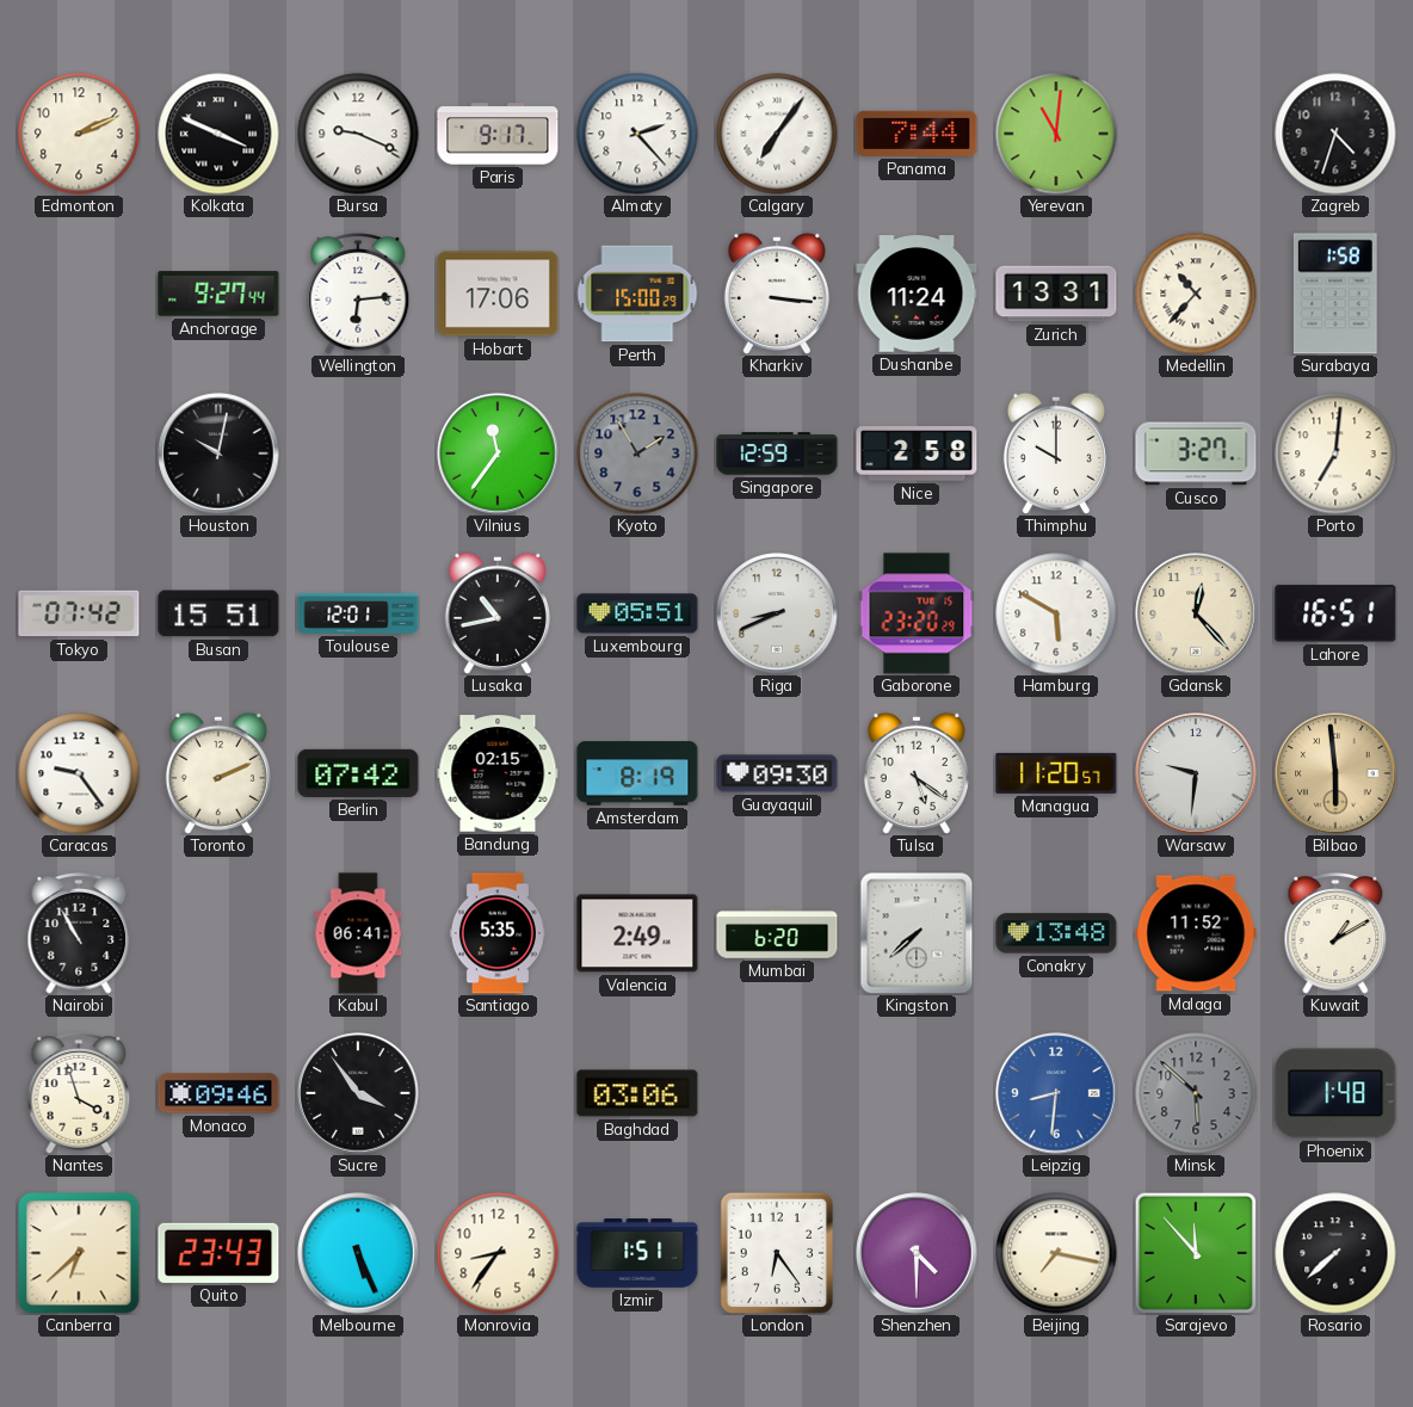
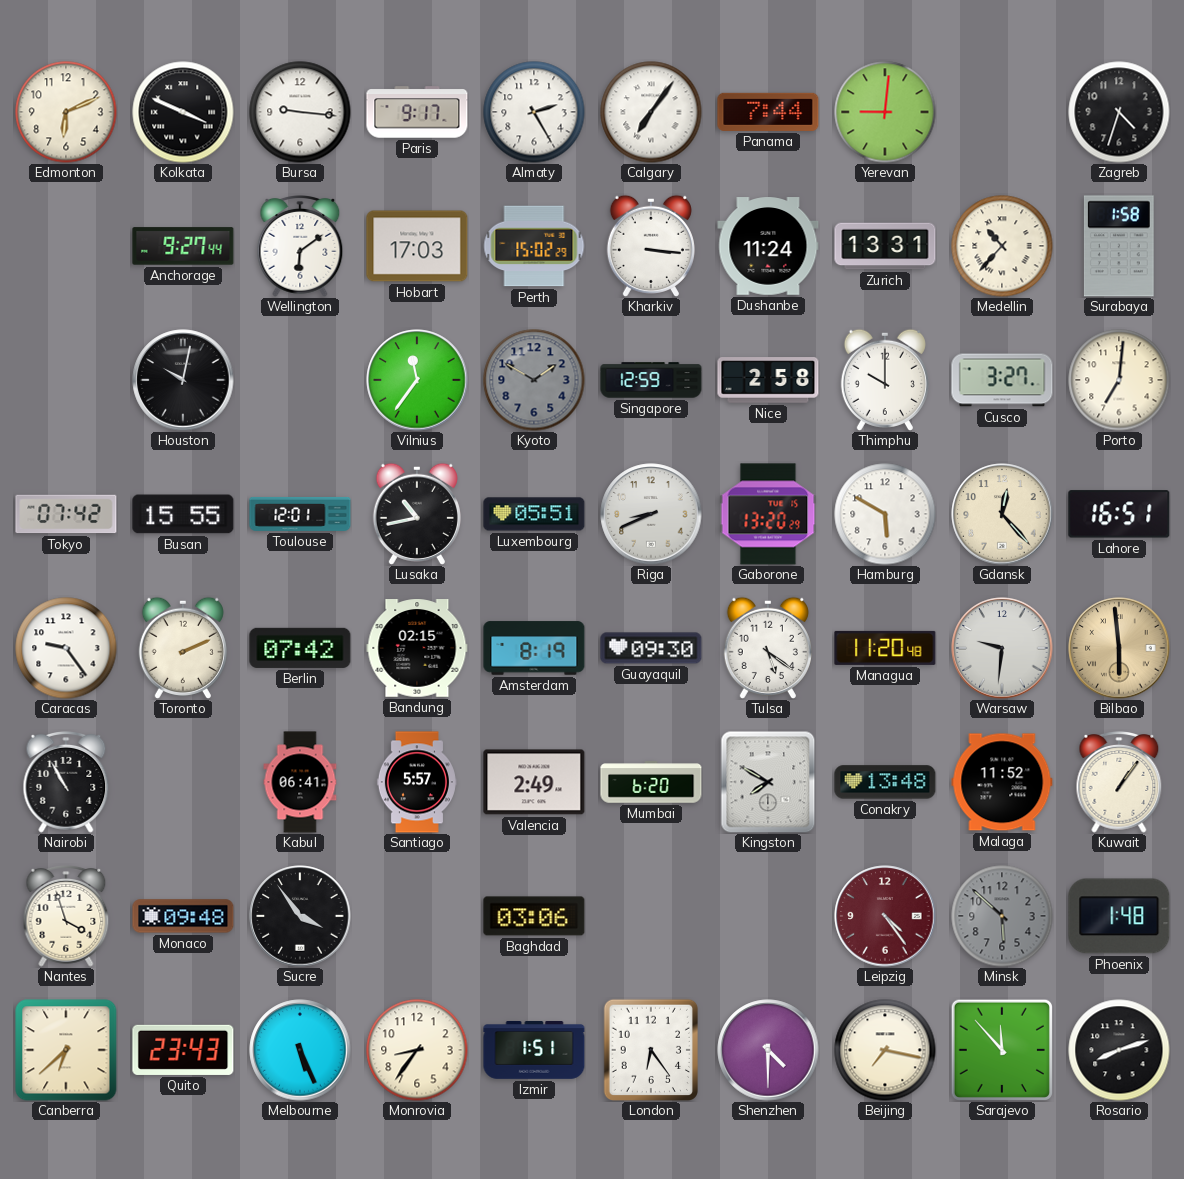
Edmonton: 2:11 -> 6:11
Bursa: 9:19 -> 9:16
Almaty: 2:23 -> 2:25
Yerevan: 11:01 -> 9:01
Wellington: 6:14 -> 6:09
Hobart: 17:06 -> 17:03
Perth: 15:00 -> 15:02
Kyoto: 1:55 -> 1:50
Busan: 15:51 -> 15:55
Gaborone: 23:20 -> 13:20
Managua: 11:20:57 -> 11:20:48
Santiago: 5:35 -> 5:57
Kingston: 7:38 -> 7:50
Kuwait: 1:10 -> 1:06
Monaco: 09:46 -> 09:48
Leipzig: 8:31 -> 4:24
Leipzig dial: blue -> burgundy
Rosario: 7:38 -> 8:12
